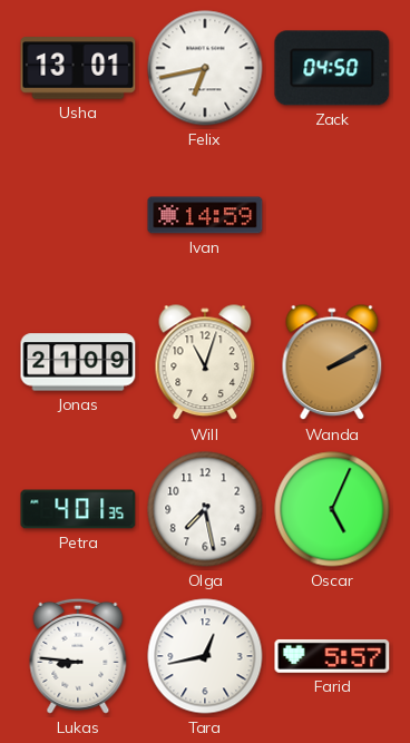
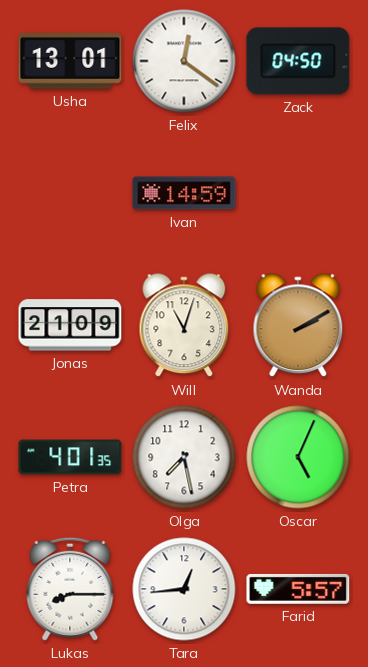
Felix: 6:43 -> 12:21
Lukas: 8:46 -> 8:15
Tara: 12:43 -> 12:44
